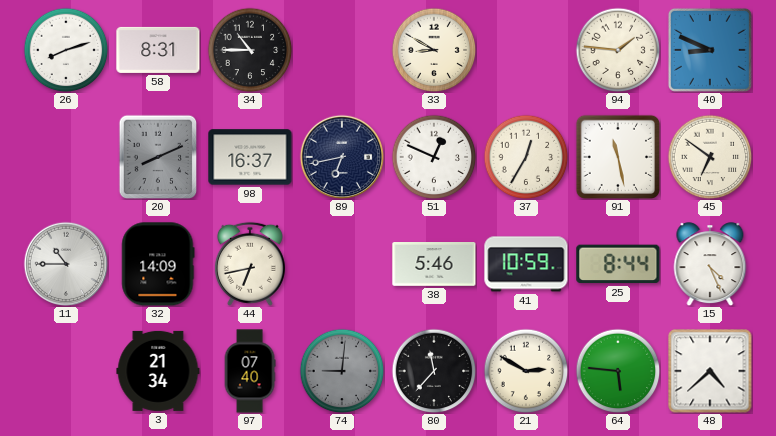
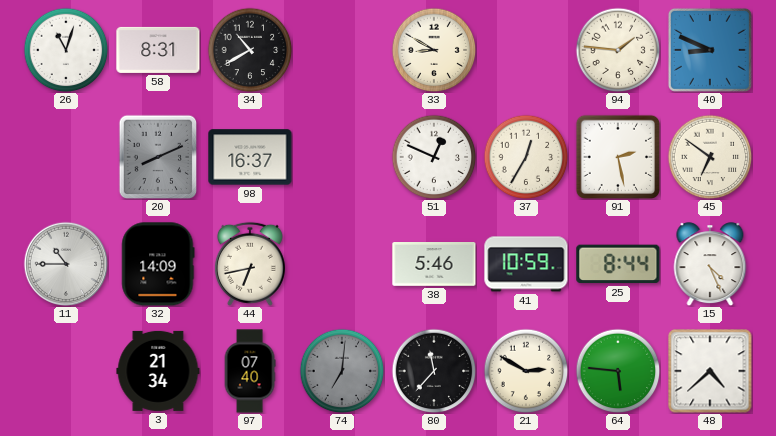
26: 8:12 -> 11:03
34: 10:45 -> 10:40
89: 6:43 -> none
91: 11:28 -> 2:28
74: 9:01 -> 7:01
